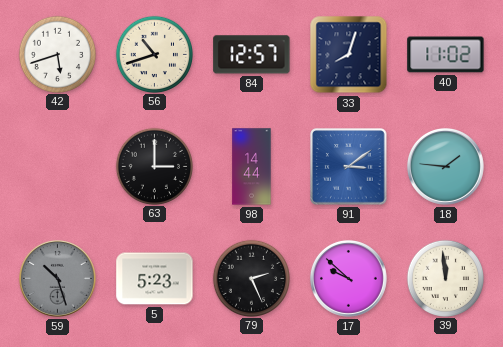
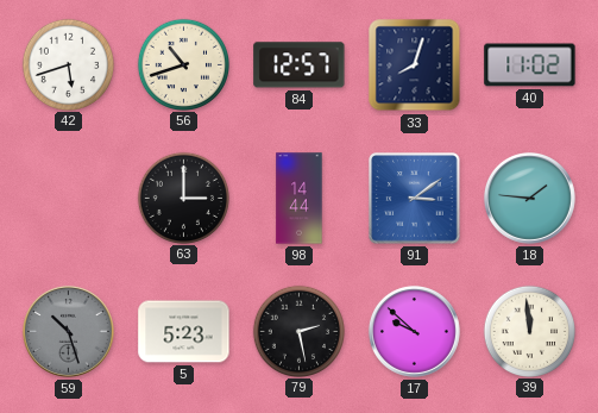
79: 2:26 -> 2:28
